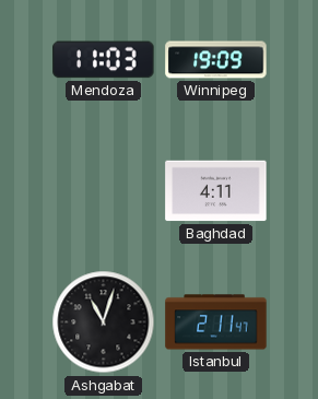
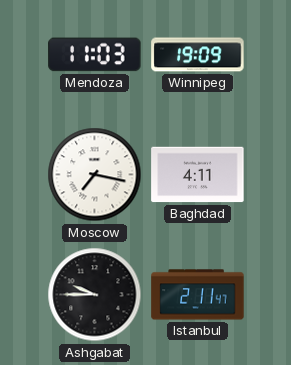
Moscow: none -> 7:17
Ashgabat: 11:03 -> 9:45
